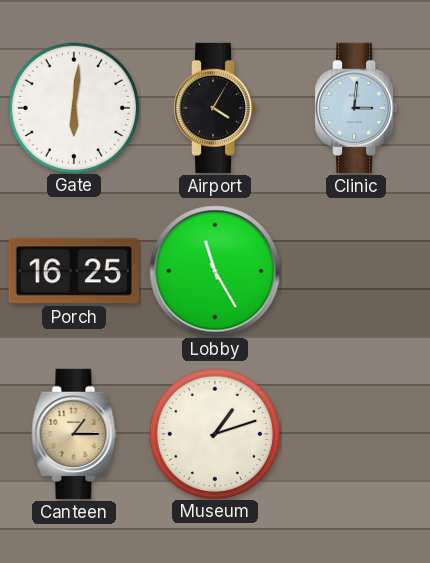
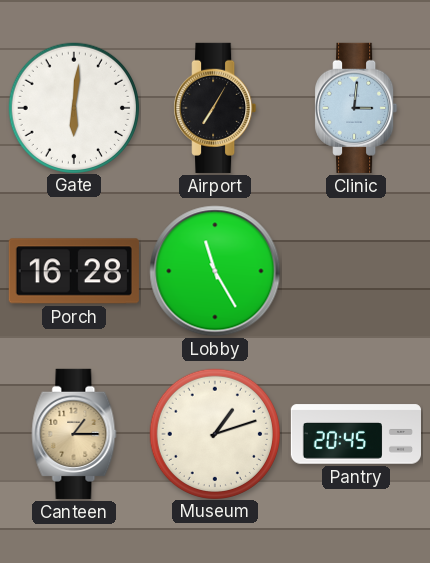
Airport: 4:05 -> 7:05
Porch: 16:25 -> 16:28
Pantry: none -> 20:45
